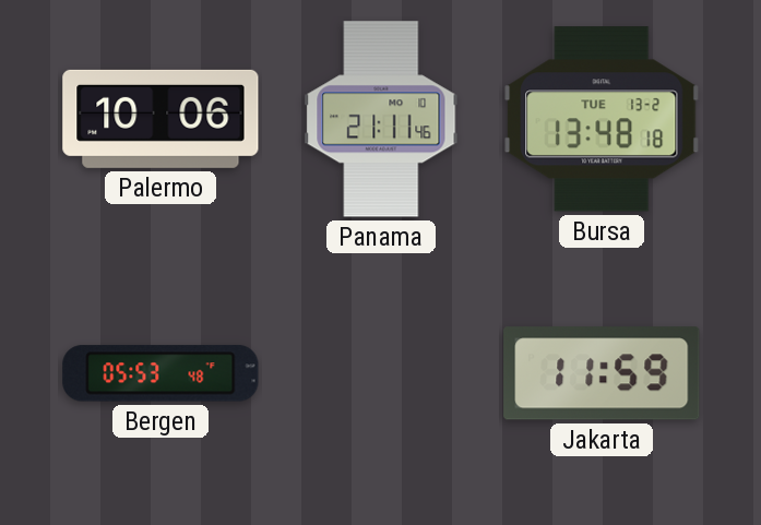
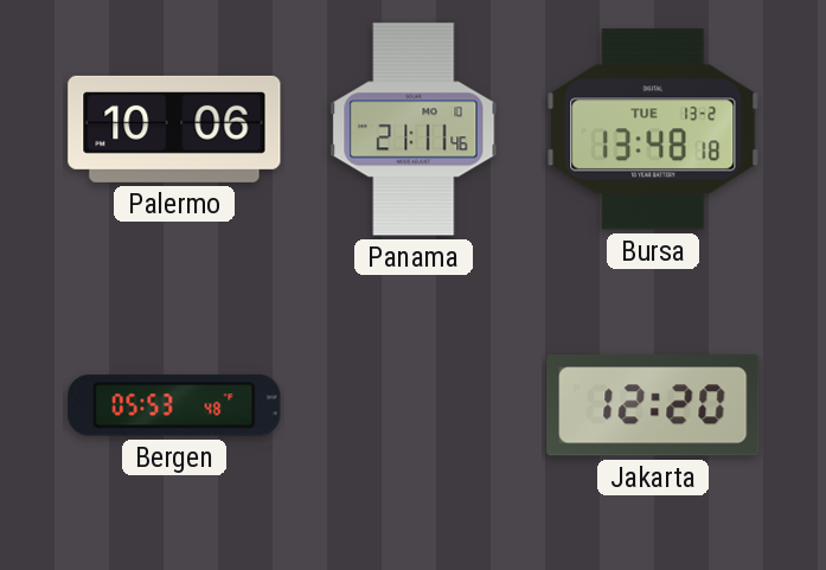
Jakarta: 11:59 -> 12:20
